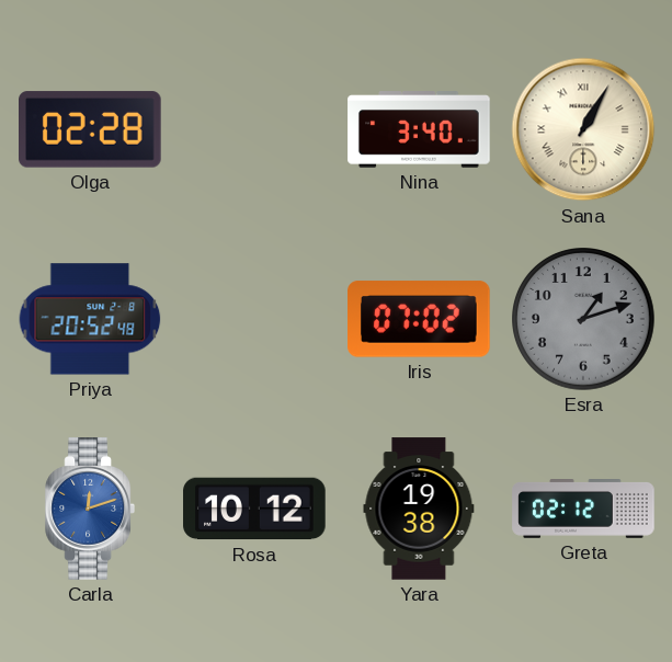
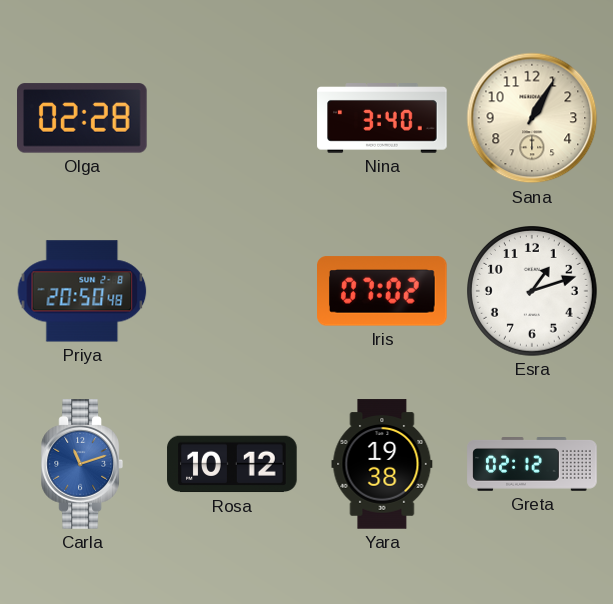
Sana numerals: Roman -> Arabic
Priya: 20:52 -> 20:50
Esra dial: grey -> white
Carla: 12:12 -> 11:12
